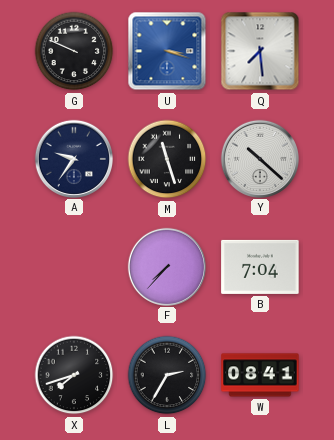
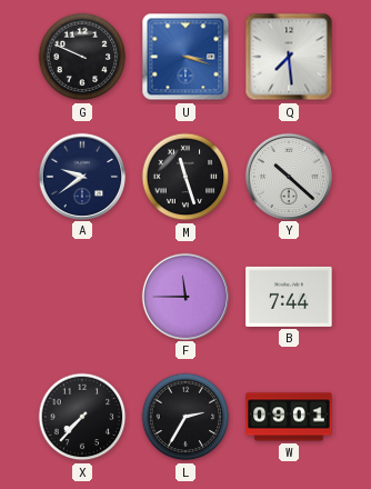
A: 9:36 -> 9:39
F: 7:37 -> 11:45
B: 7:04 -> 7:44
X: 7:42 -> 7:37
W: 08:41 -> 09:01
